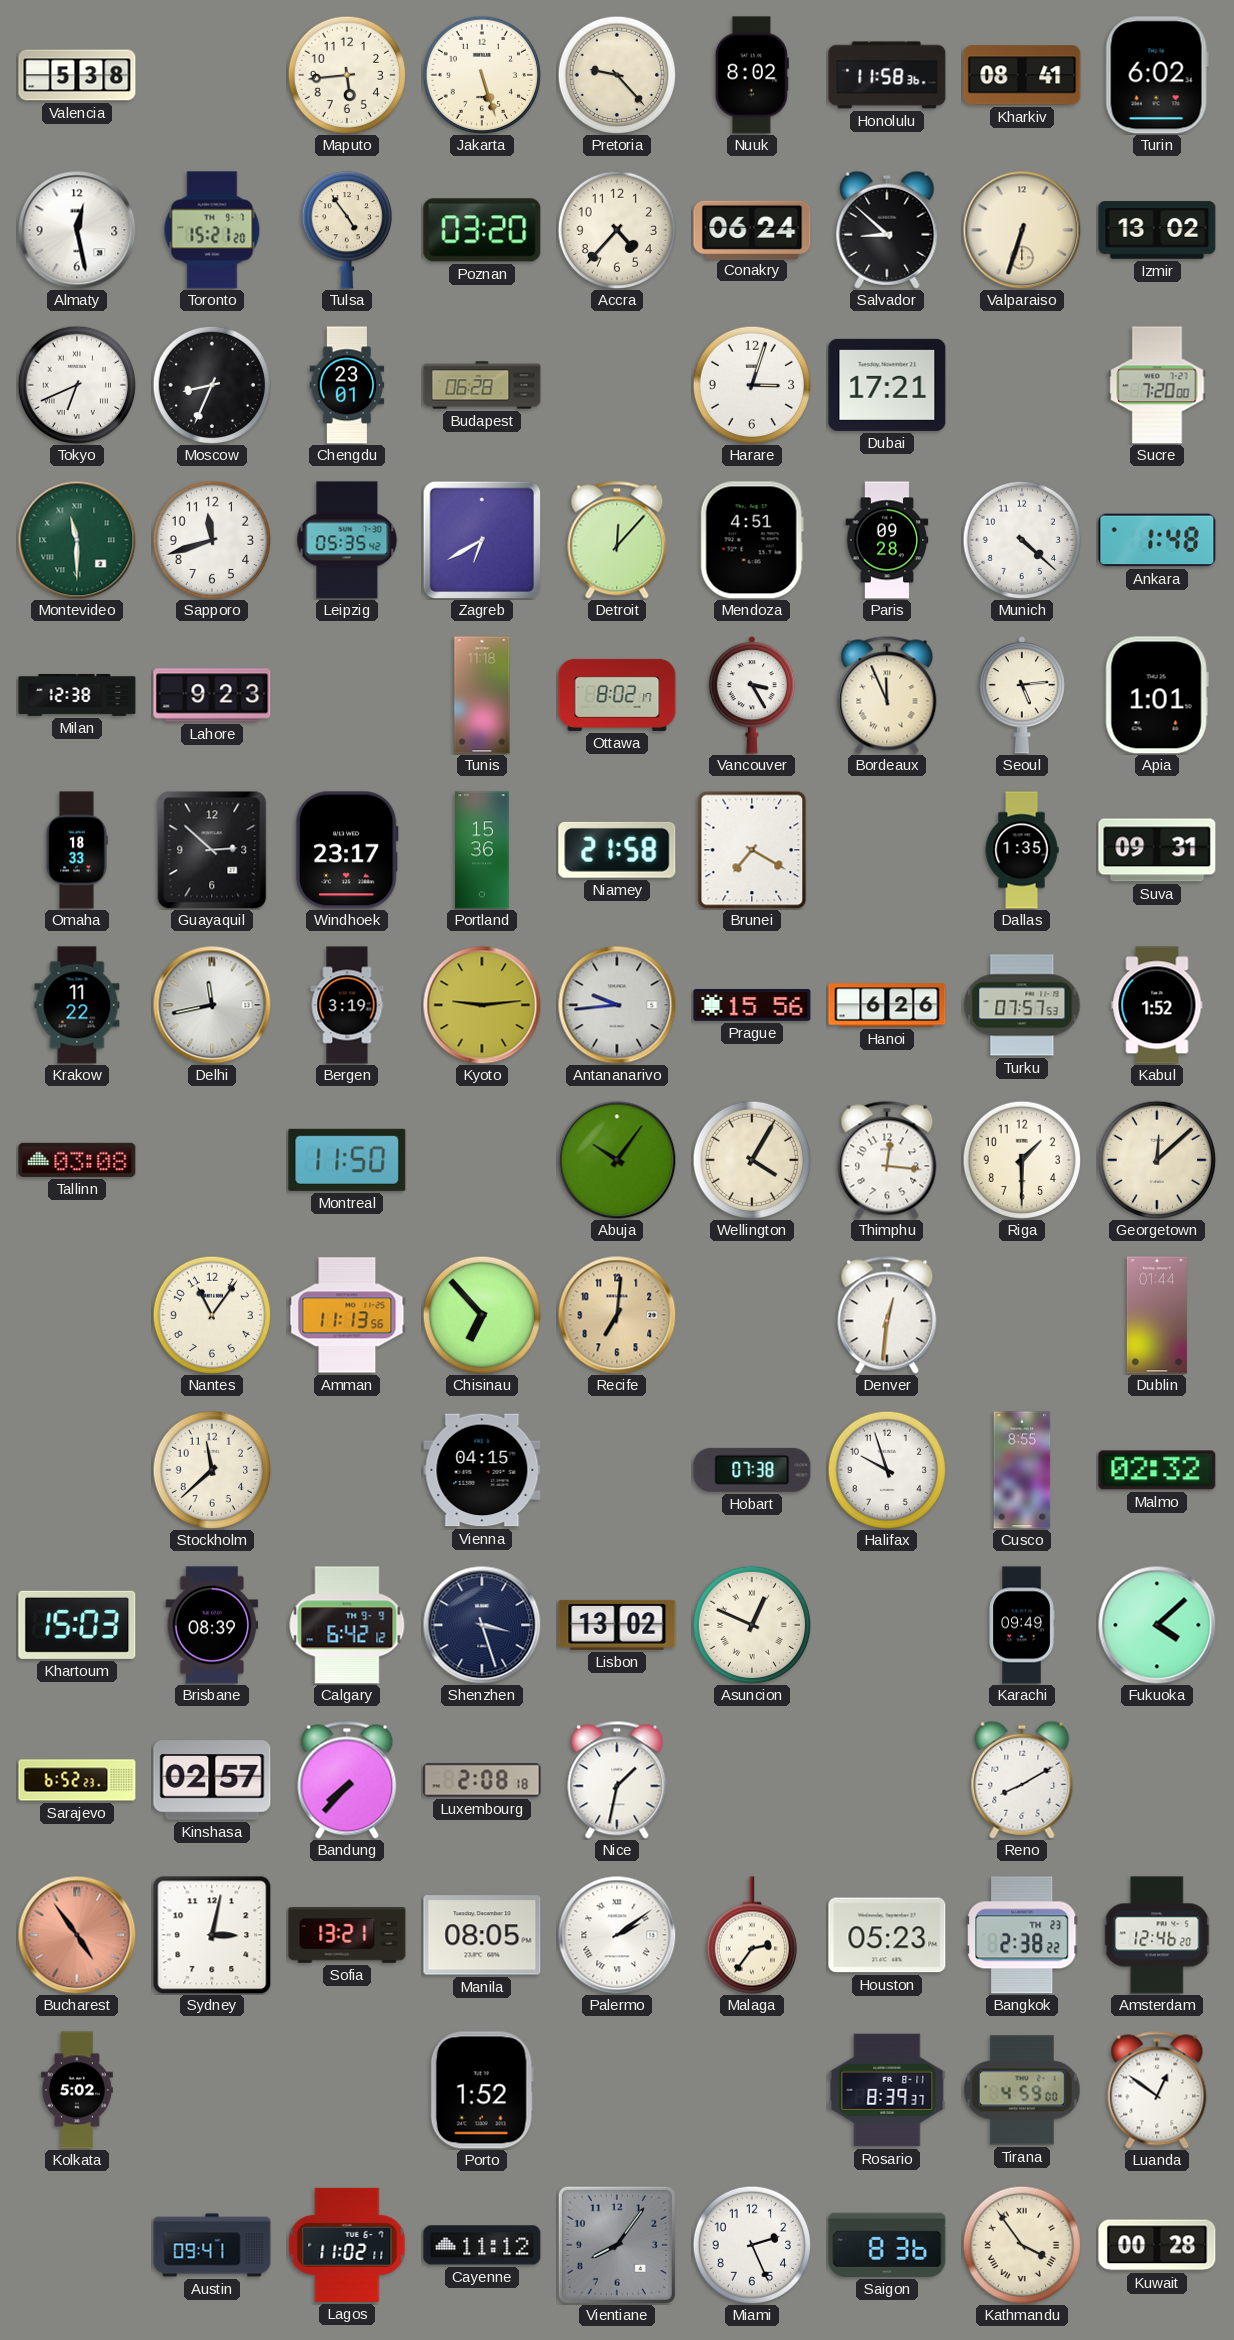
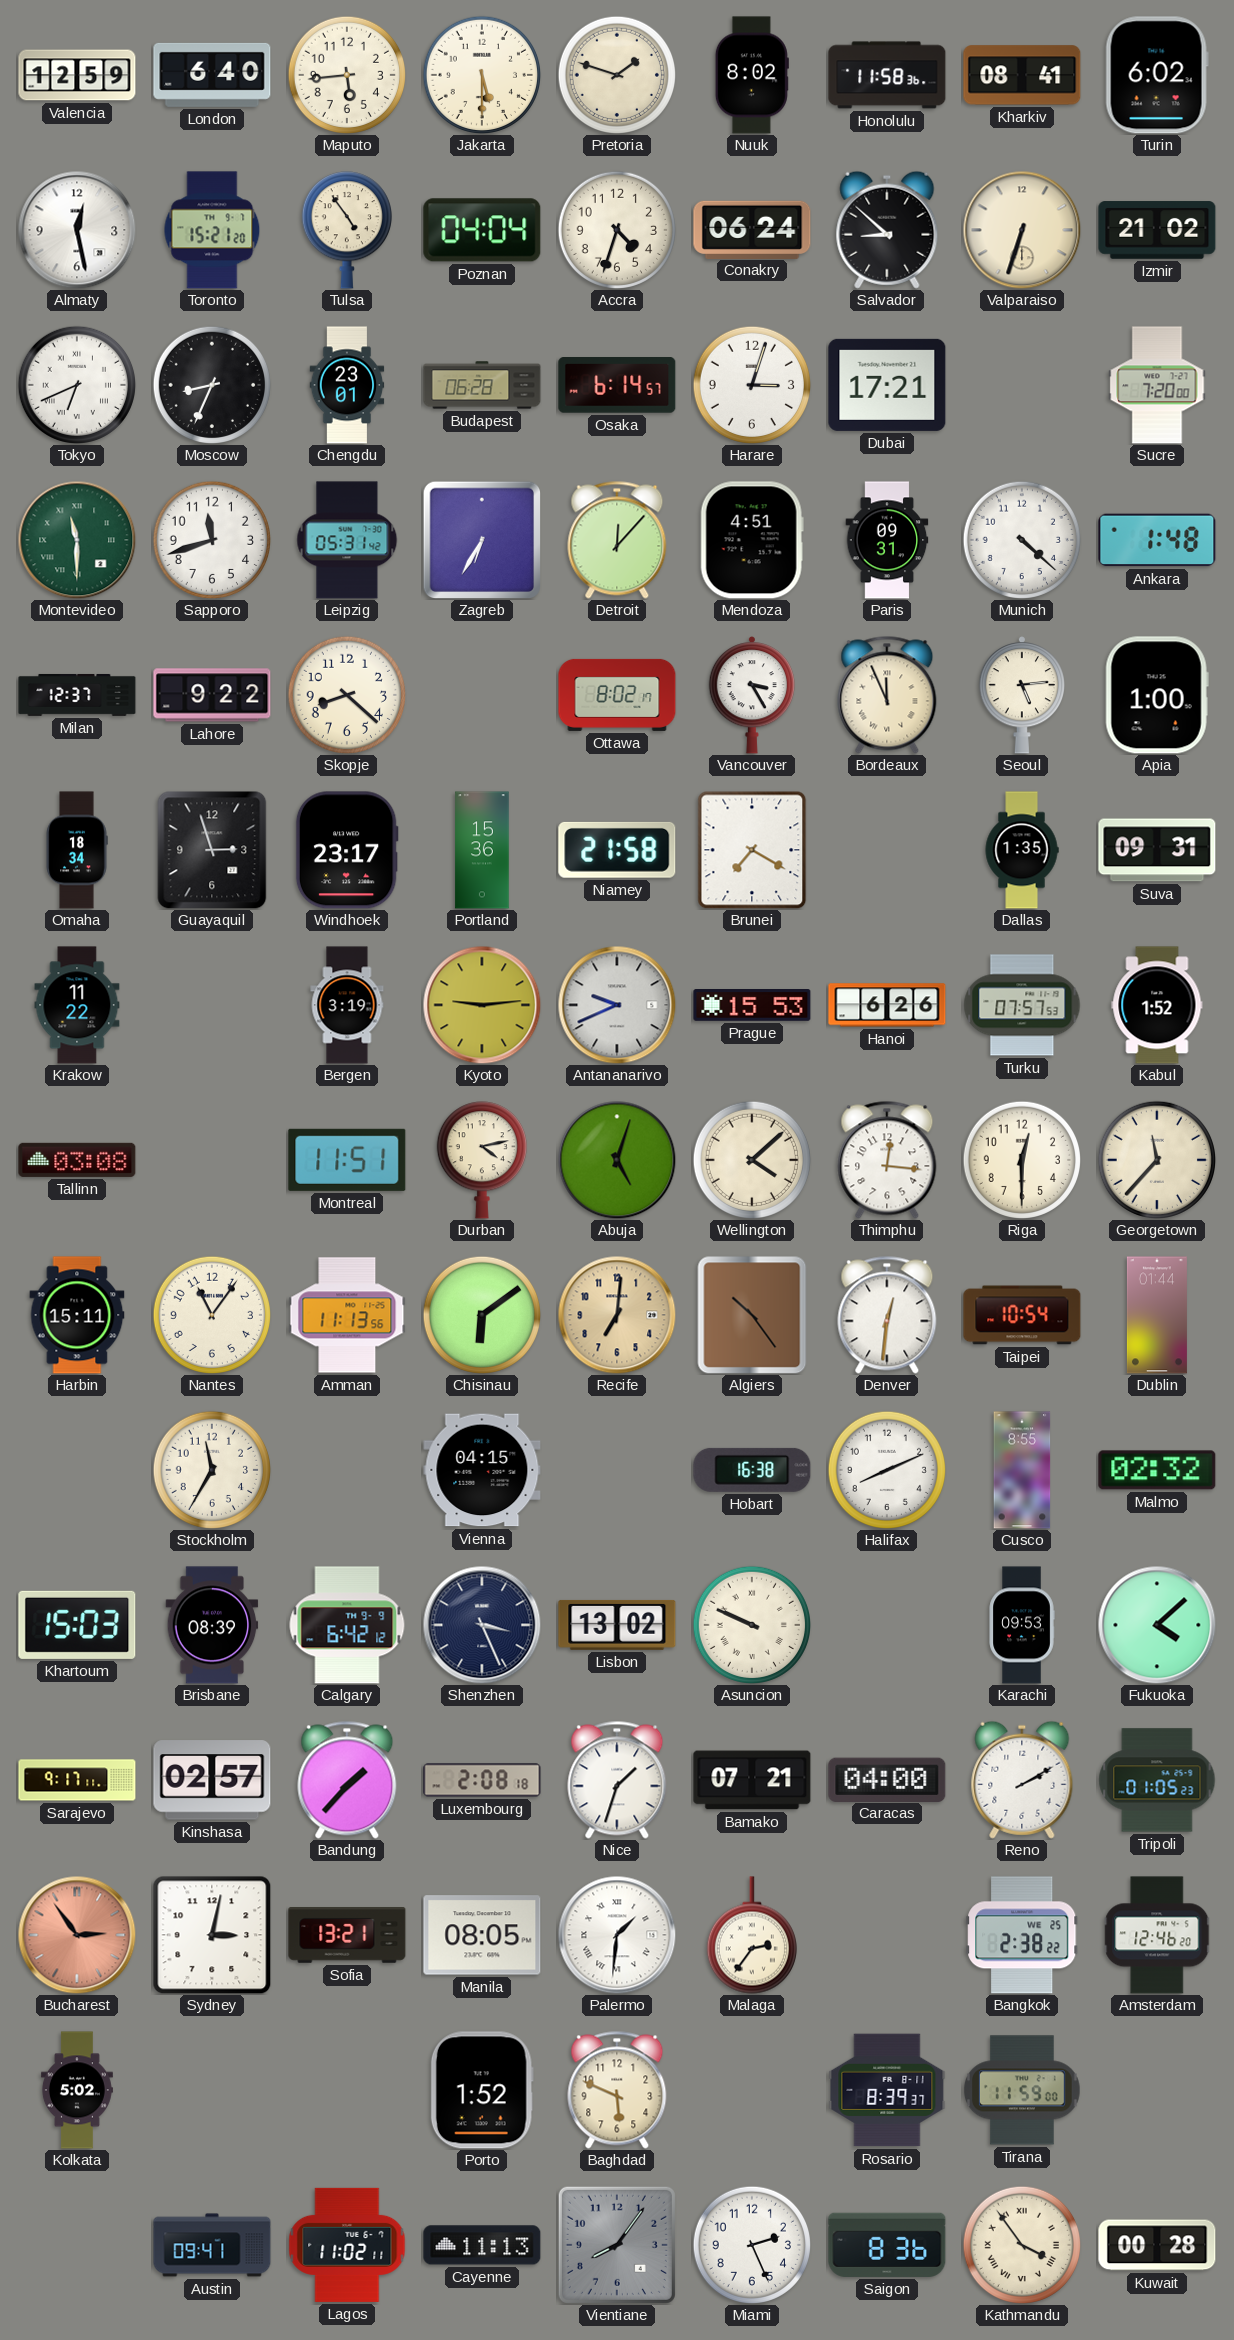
Valencia: 5:38 -> 12:59
London: none -> 6:40
Jakarta: 5:27 -> 5:30
Pretoria: 9:23 -> 1:48
Poznan: 03:20 -> 04:04
Accra: 4:37 -> 4:33
Izmir: 13:02 -> 21:02
Osaka: none -> 6:14
Leipzig: 05:35 -> 05:31
Zagreb: 6:40 -> 6:35
Paris: 09:28 -> 09:31
Milan: 12:38 -> 12:37
Lahore: 9:23 -> 9:22
Skopje: none -> 8:22
Tunis: 11:18 -> none
Apia: 1:01 -> 1:00
Omaha: 18:33 -> 18:34
Guayaquil: 2:52 -> 2:57
Delhi: 11:43 -> none
Antananarivo: 9:44 -> 9:41
Prague: 15:56 -> 15:53
Montreal: 11:50 -> 11:51
Durban: none -> 4:13
Abuja: 10:06 -> 5:03
Wellington: 4:05 -> 4:08
Riga: 1:30 -> 12:30
Georgetown: 12:08 -> 11:37
Harbin: none -> 15:11
Chisinau: 6:53 -> 6:09
Algiers: none -> 10:24
Taipei: none -> 10:54
Stockholm: 11:38 -> 11:35
Hobart: 07:38 -> 16:38
Halifax: 9:57 -> 8:11
Shenzhen: 3:27 -> 3:26
Asuncion: 12:49 -> 9:49
Karachi: 09:49 -> 09:53
Sarajevo: 6:52 -> 9:17
Bandung: 7:37 -> 1:37
Nice: 1:32 -> 1:33
Bamako: none -> 07:21
Caracas: none -> 04:00
Reno: 8:10 -> 2:10
Tripoli: none -> 01:05
Bucharest: 4:54 -> 2:54
Palermo: 2:09 -> 1:31
Houston: 05:23 -> none
Bangkok date: TH 23 -> WE 25
Baghdad: none -> 5:49
Tirana: 4:59 -> 11:59
Luanda: 12:51 -> none
Cayenne: 11:12 -> 11:13
